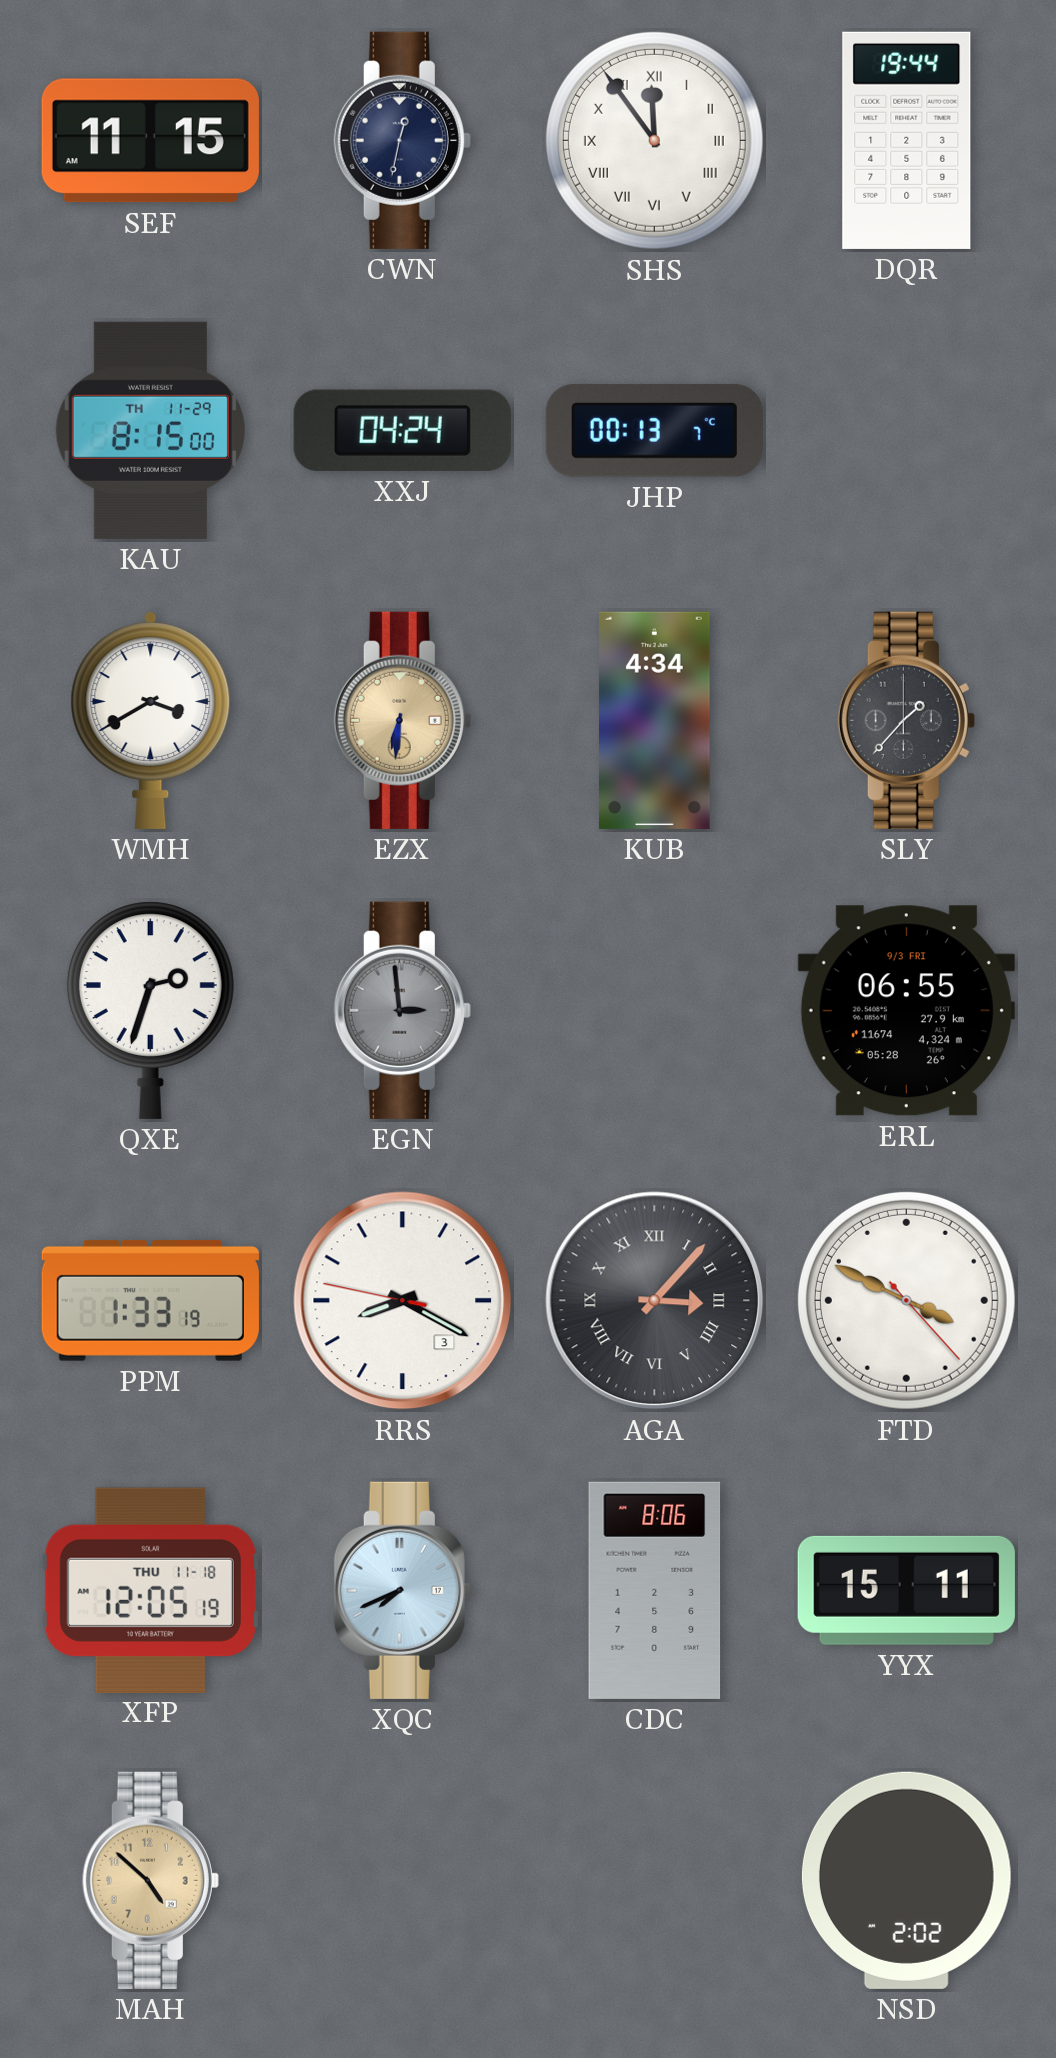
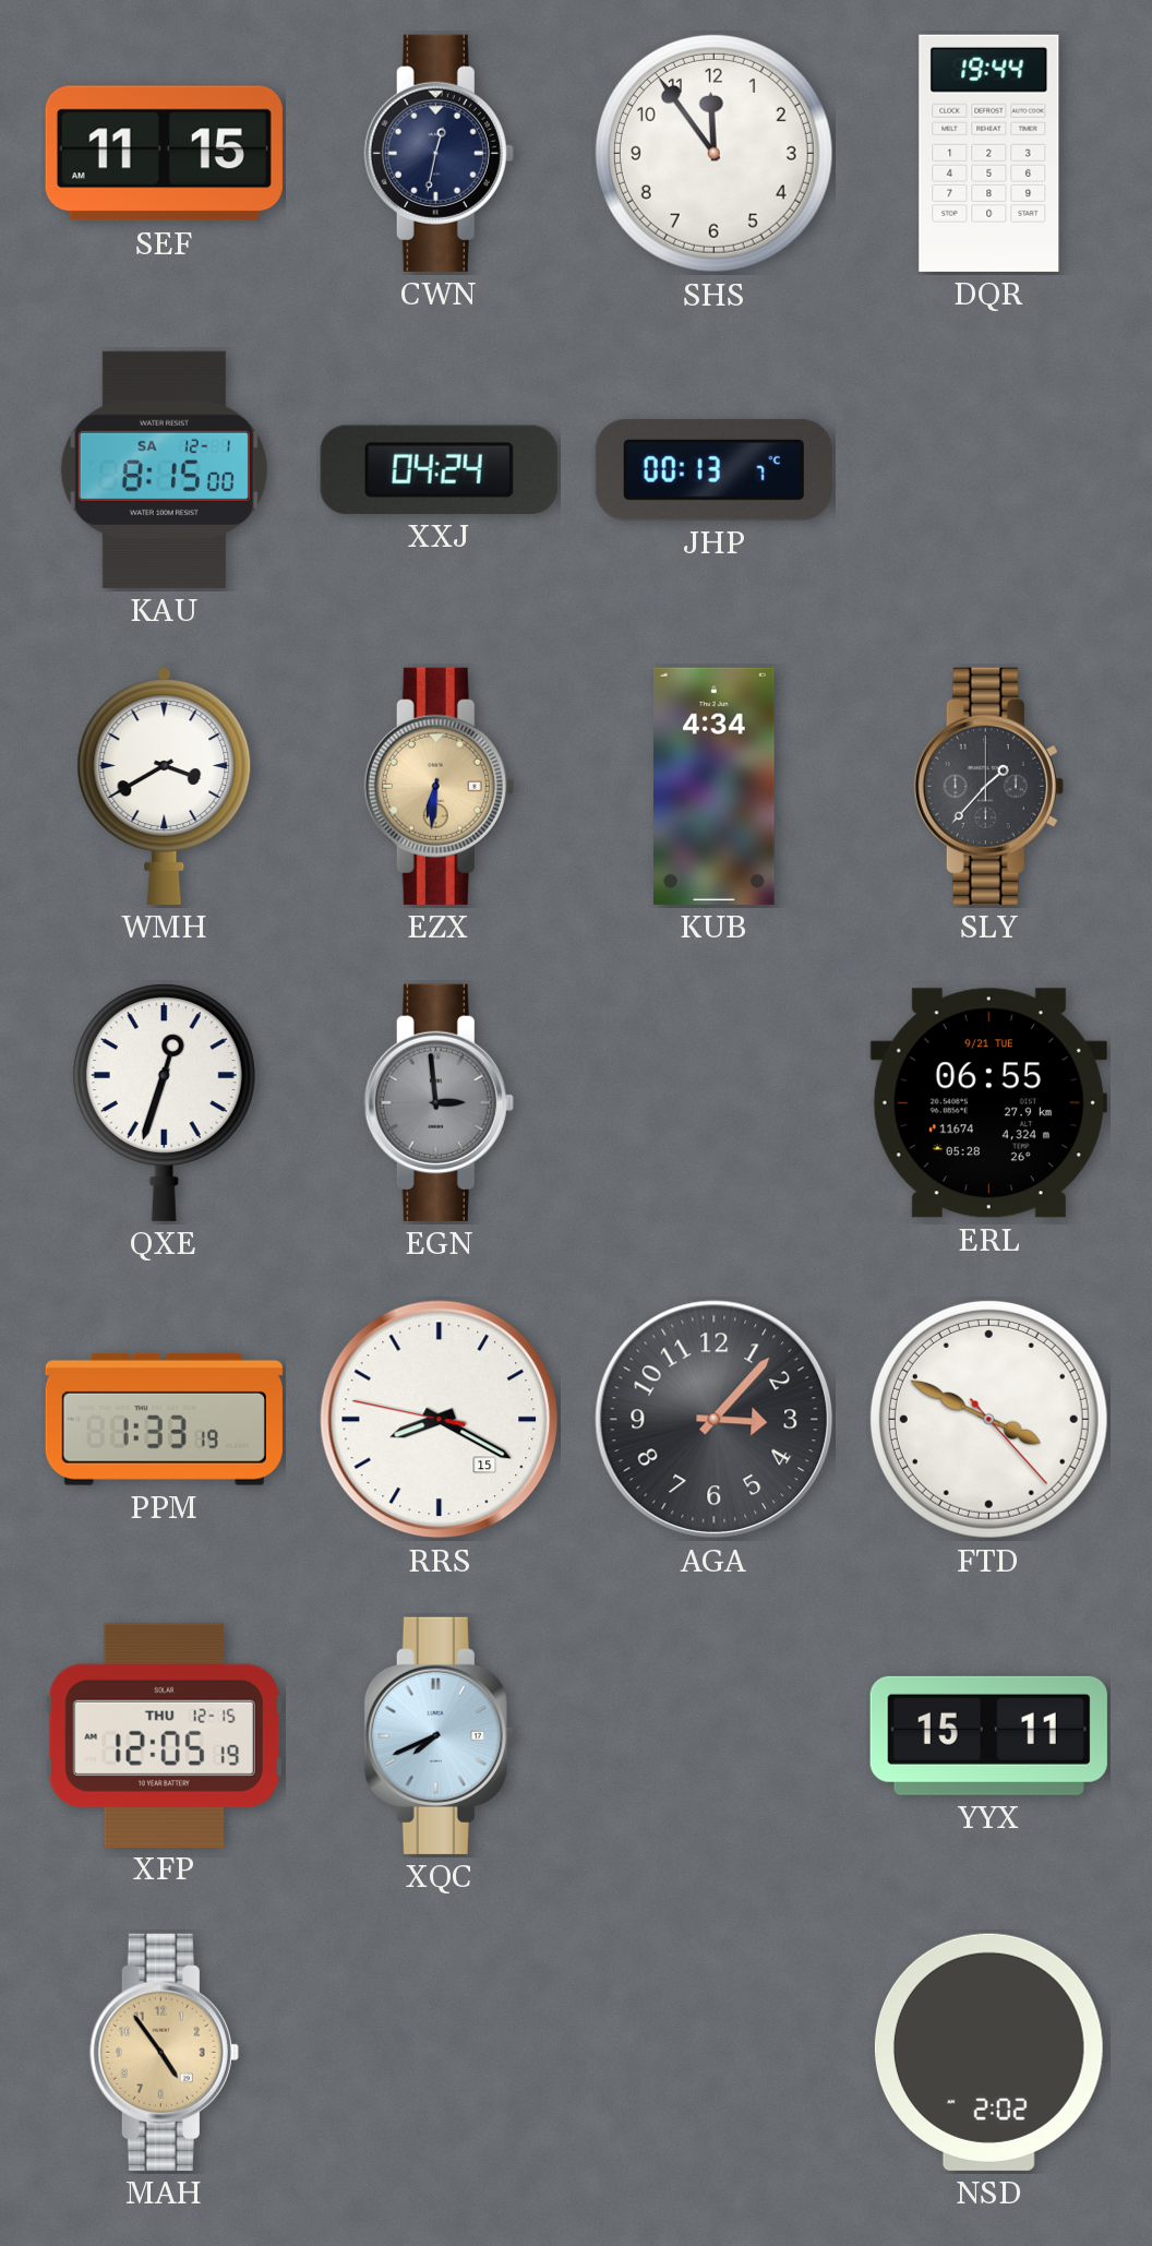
SHS numerals: Roman -> Arabic
KAU date: TH 11-29 -> SA 12-1
QXE: 2:33 -> 12:33
ERL date: 9/3 FRI -> 9/21 TUE
RRS date: 3 -> 15
AGA numerals: Roman -> Arabic
XFP date: THU 11-18 -> THU 12-15
CDC: 8:06 -> none
MAH: 4:52 -> 4:54
